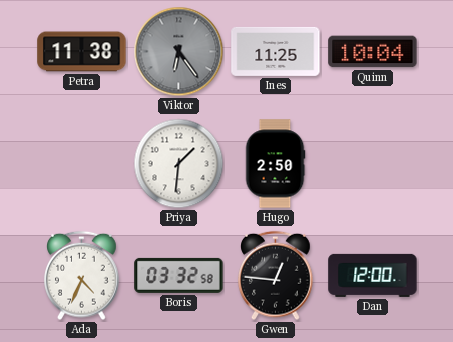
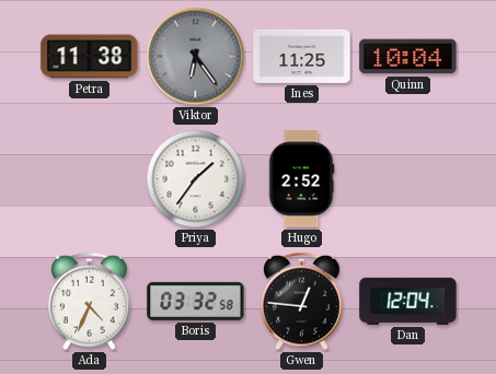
Priya: 1:31 -> 1:36
Hugo: 2:50 -> 2:52
Dan: 12:00 -> 12:04
